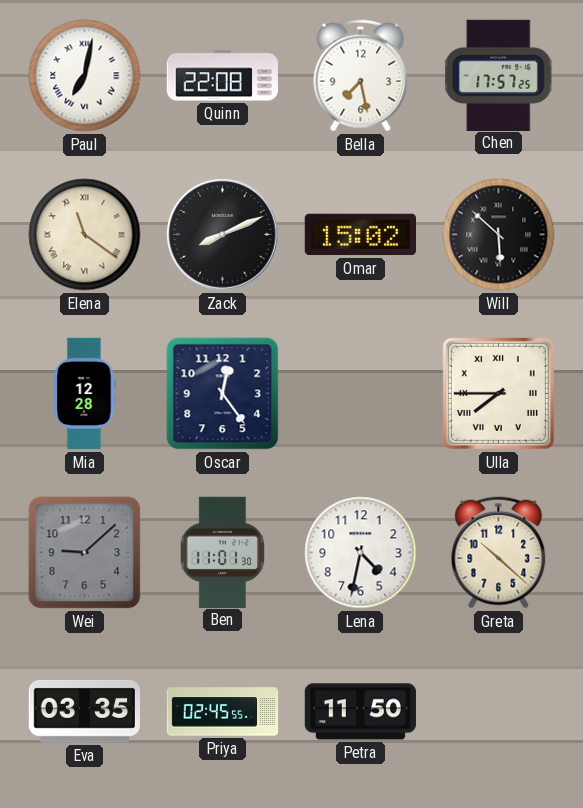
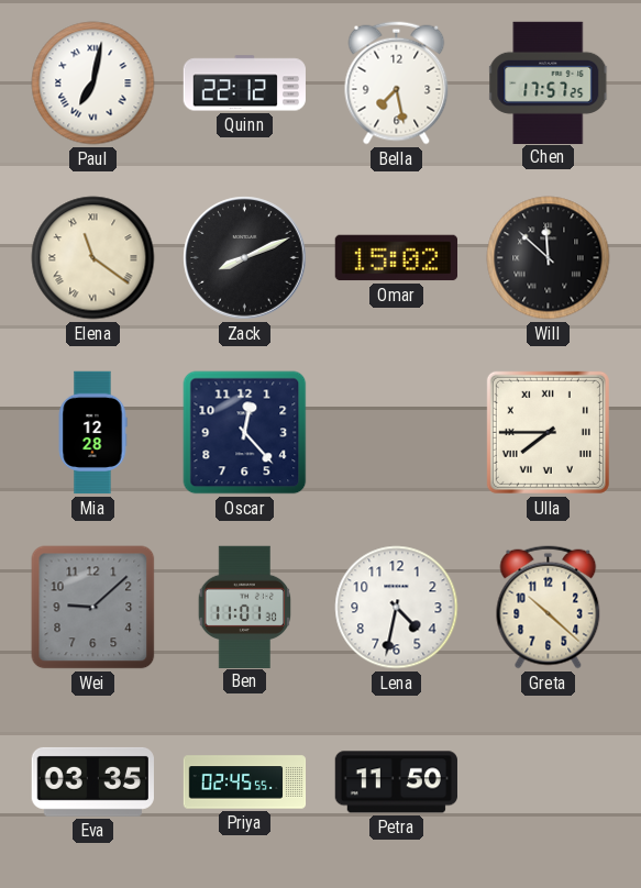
Quinn: 22:08 -> 22:12
Will: 5:52 -> 11:52
Oscar: 12:24 -> 12:23
